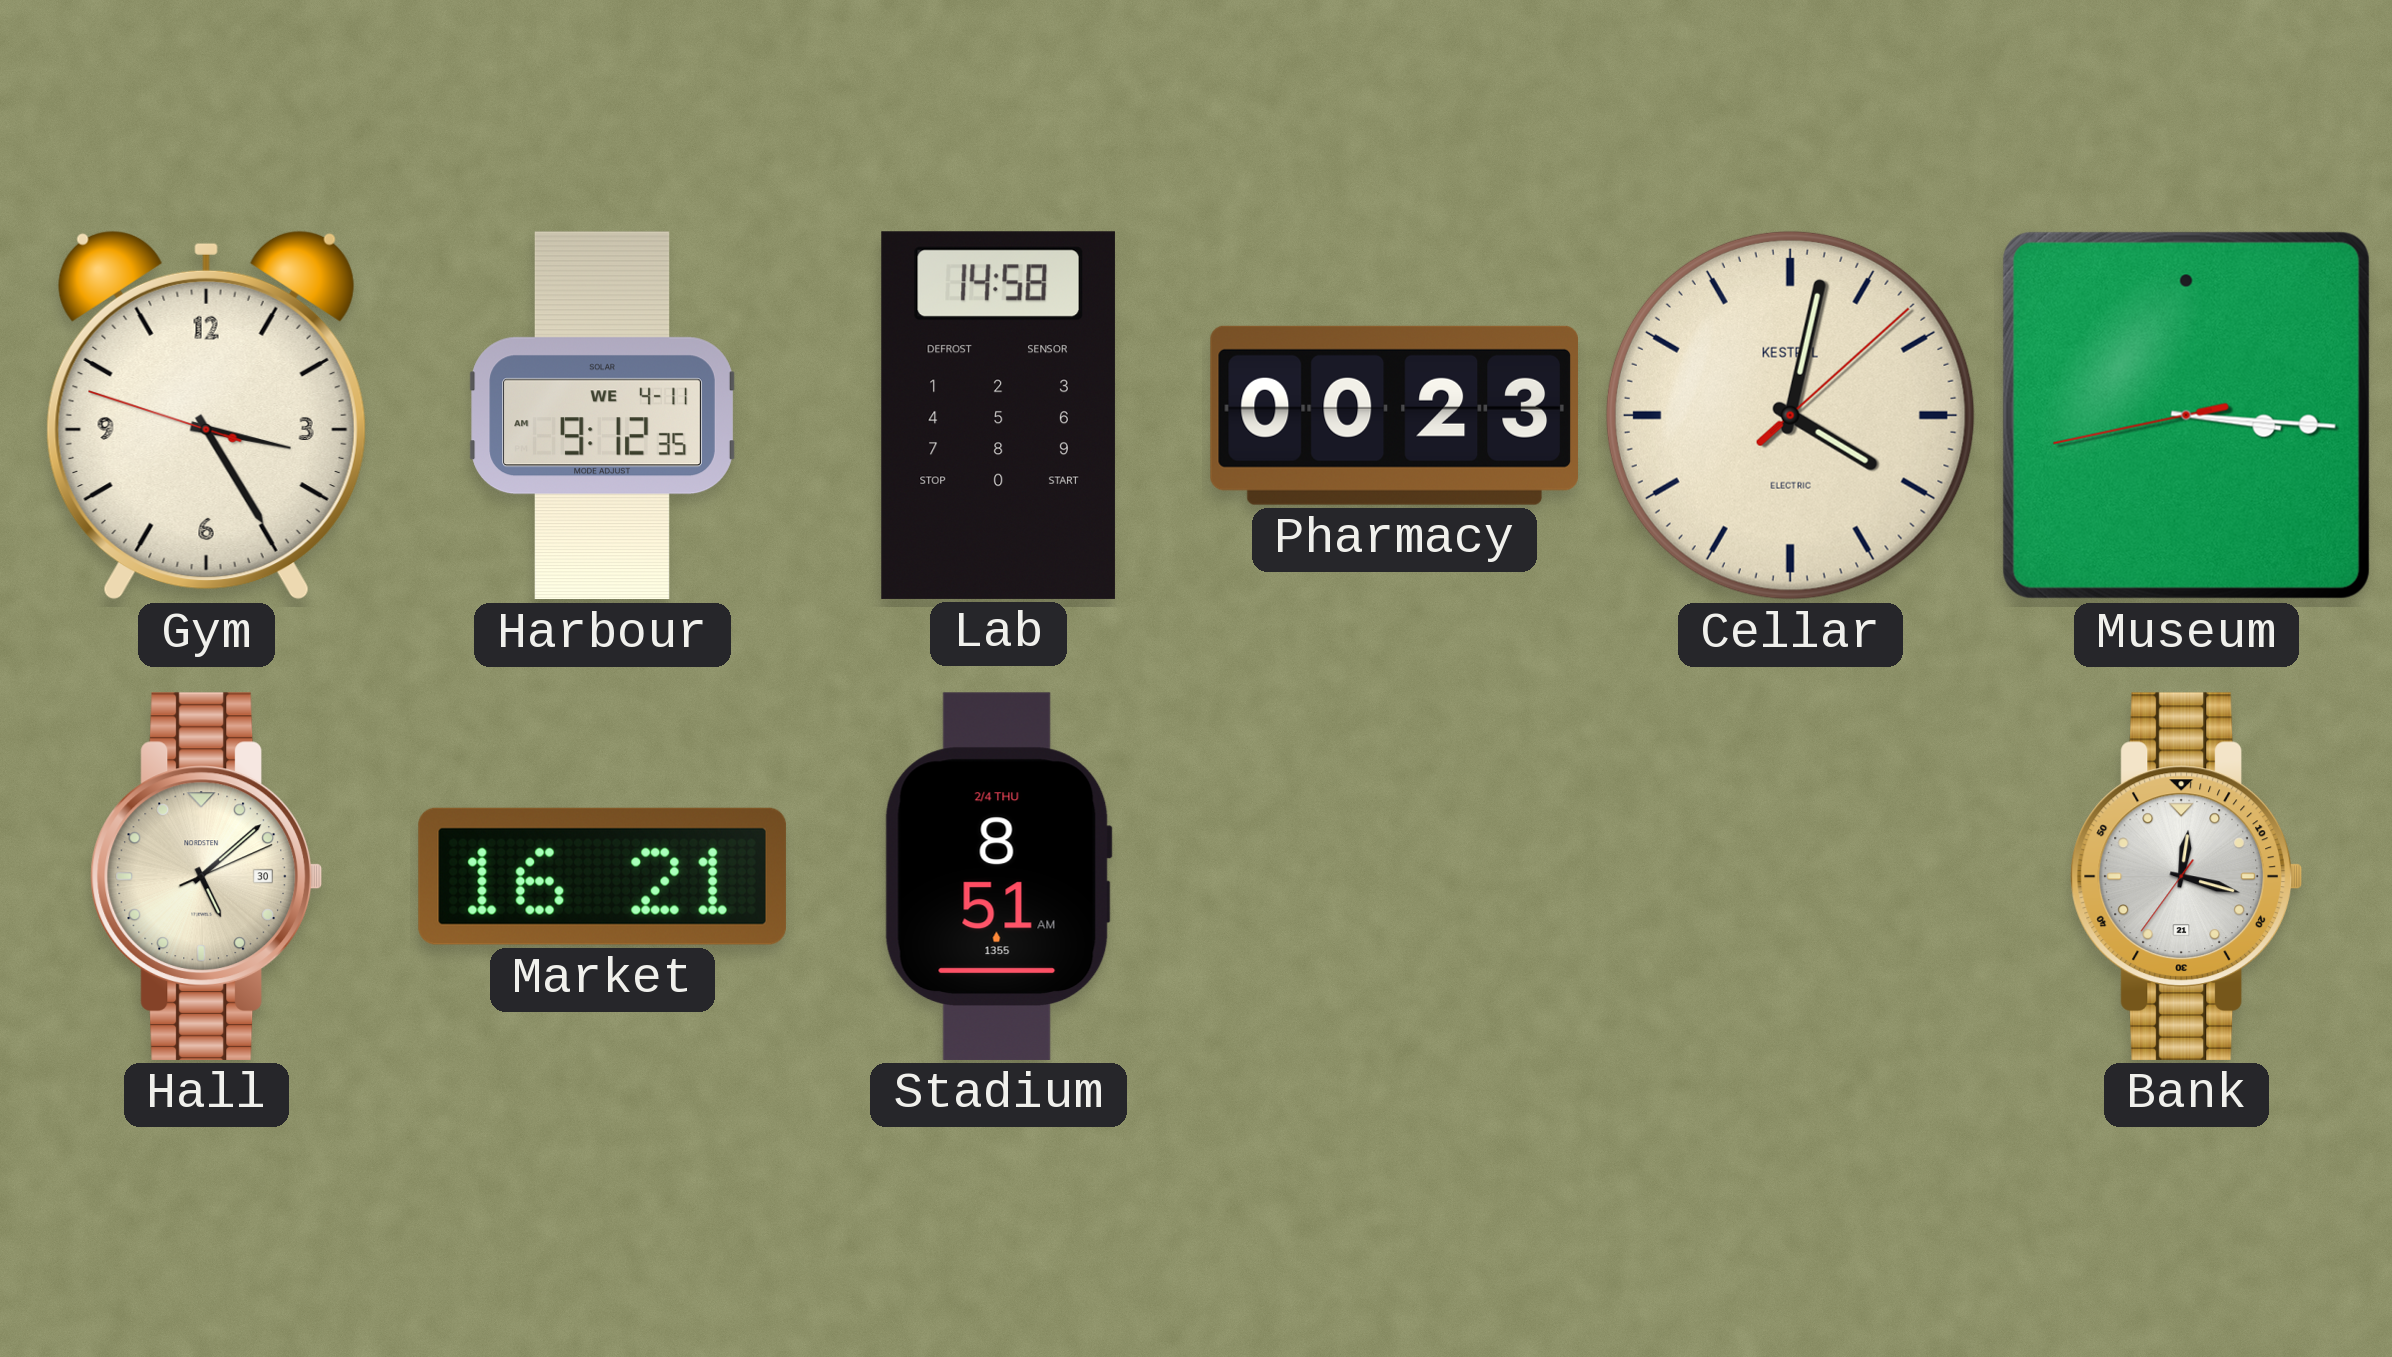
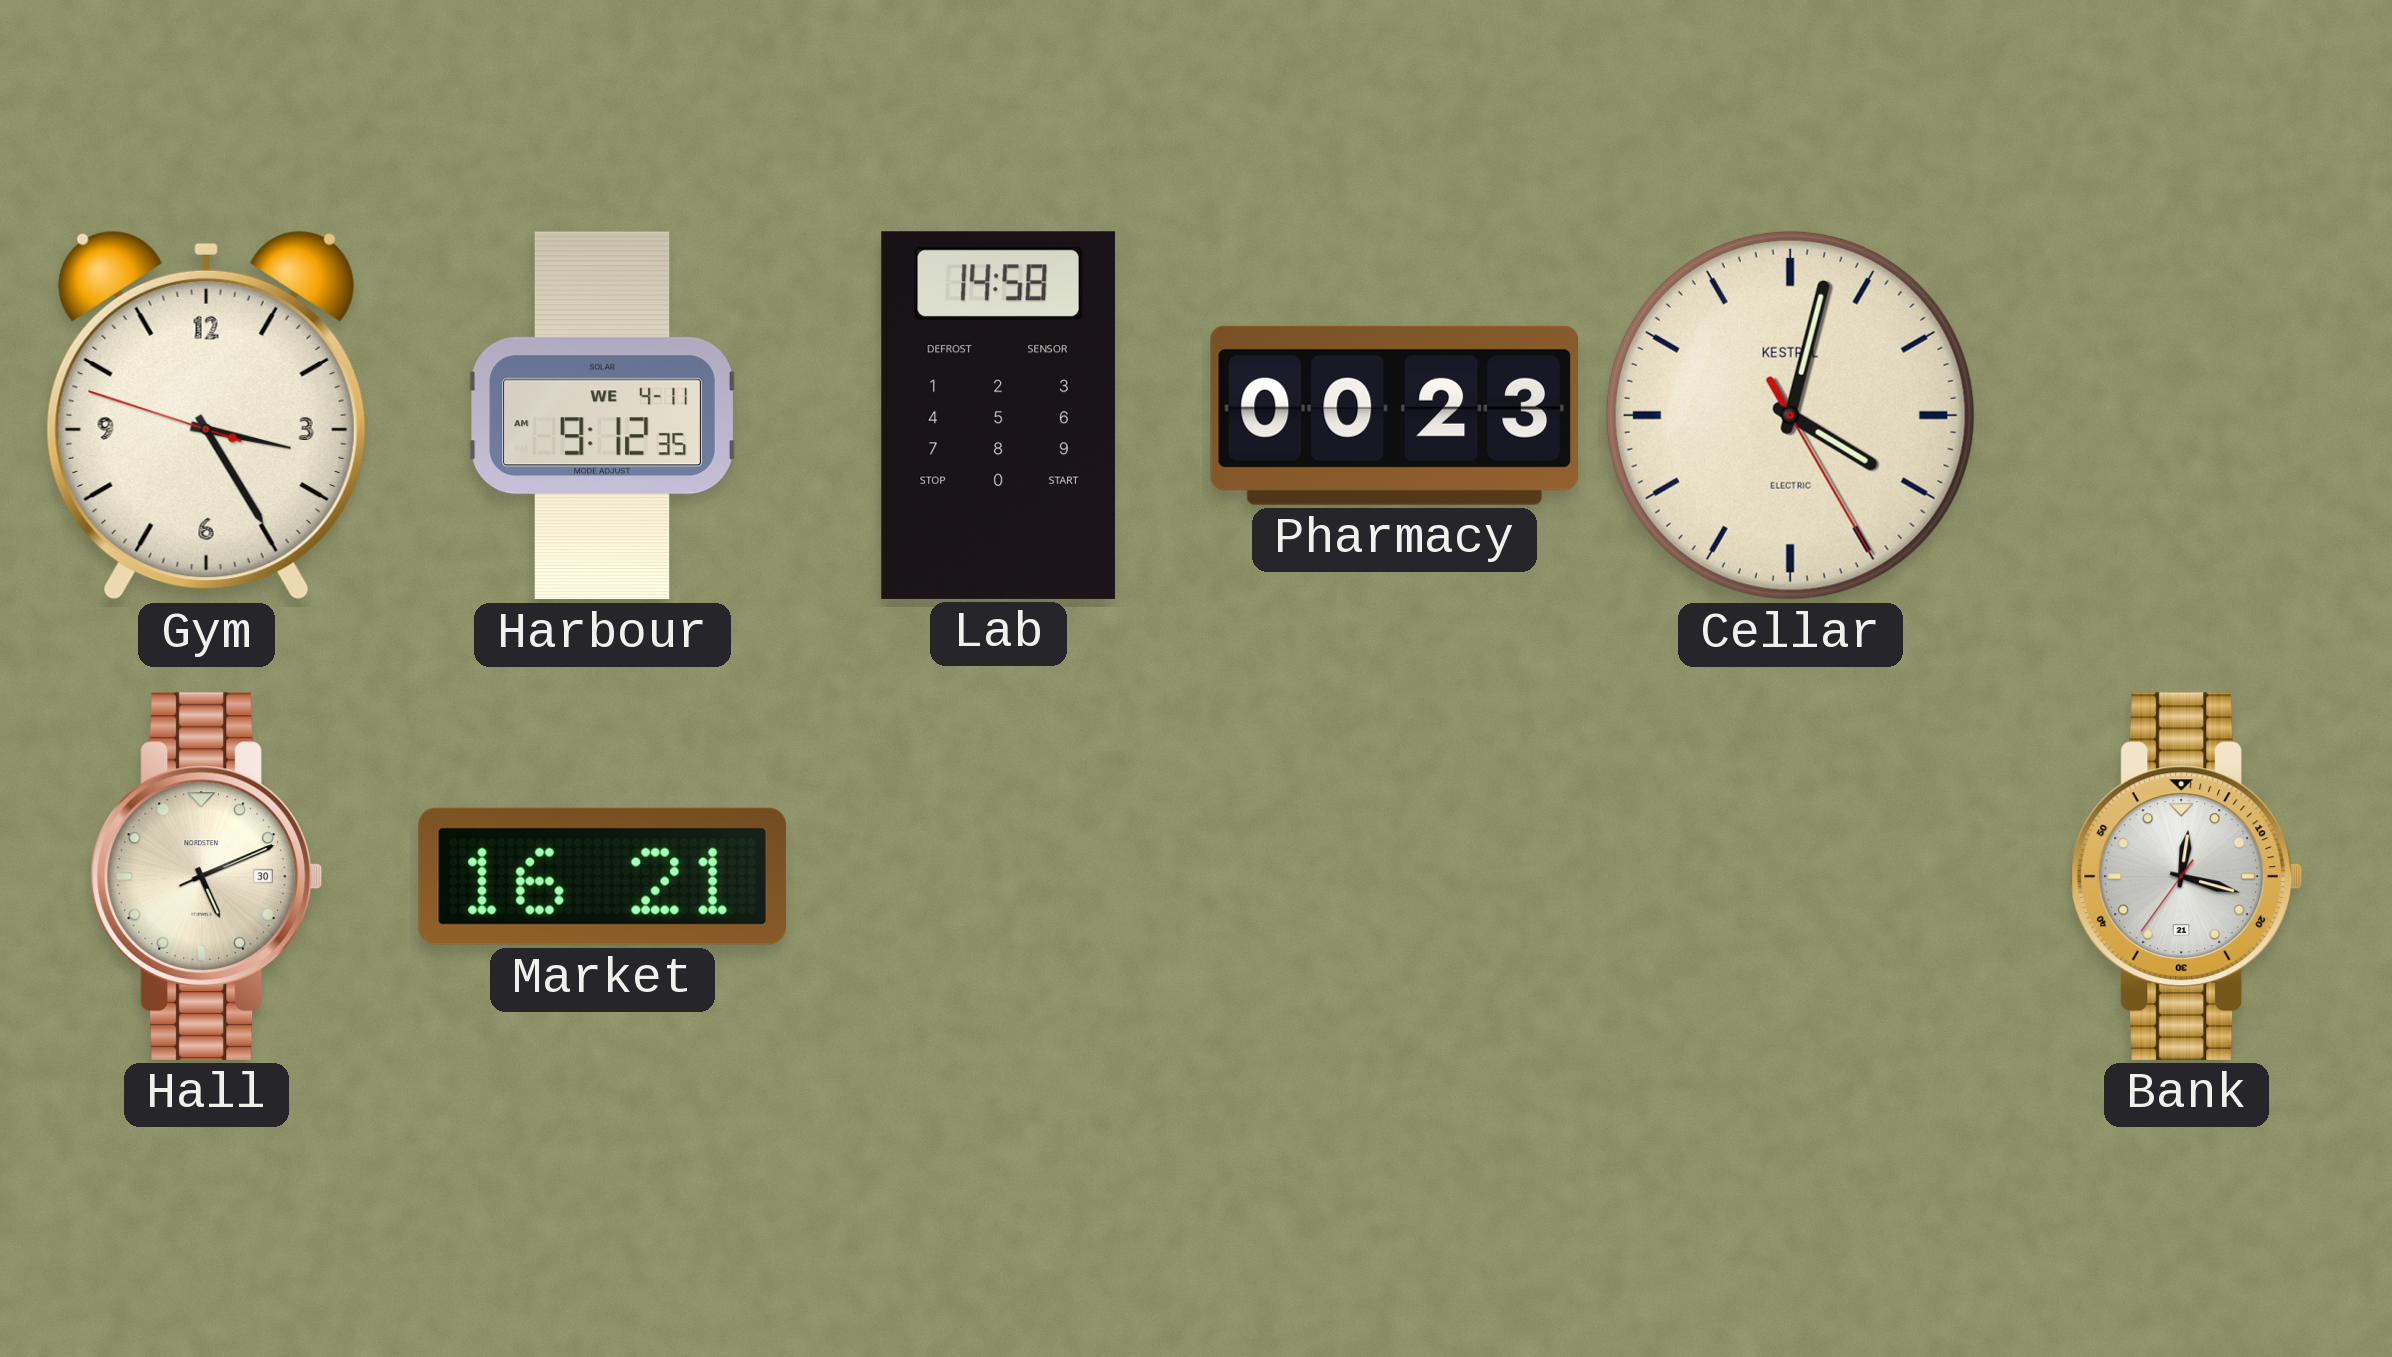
Cellar: 4:02:08 -> 4:02:25
Museum: 3:15 -> none
Hall: 5:08 -> 5:11
Stadium: 8:51 -> none
